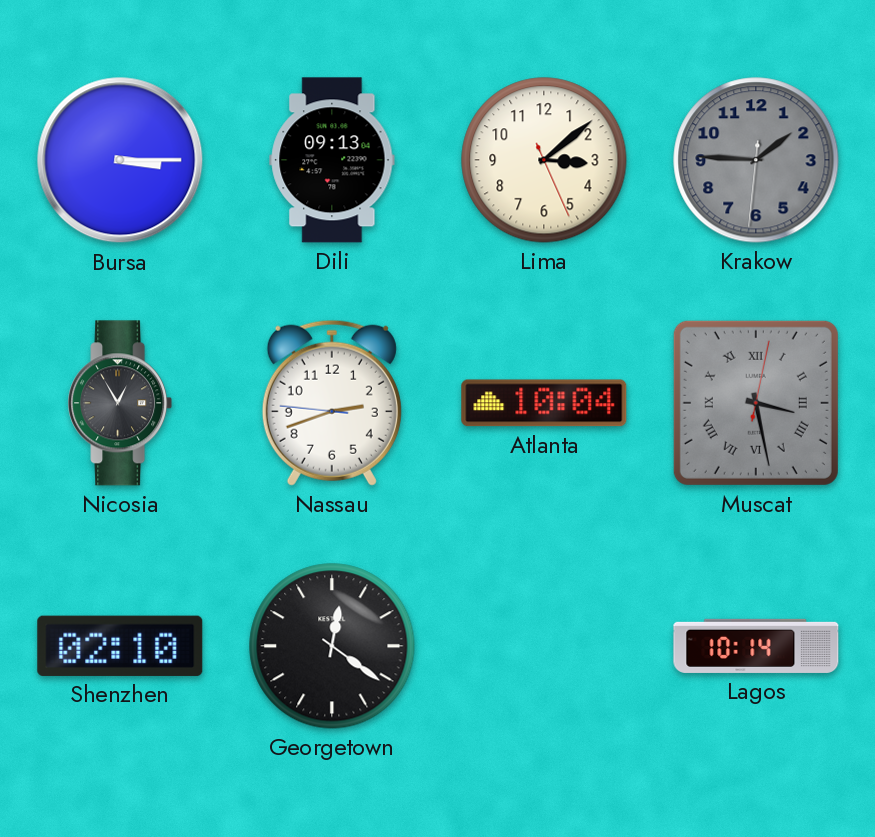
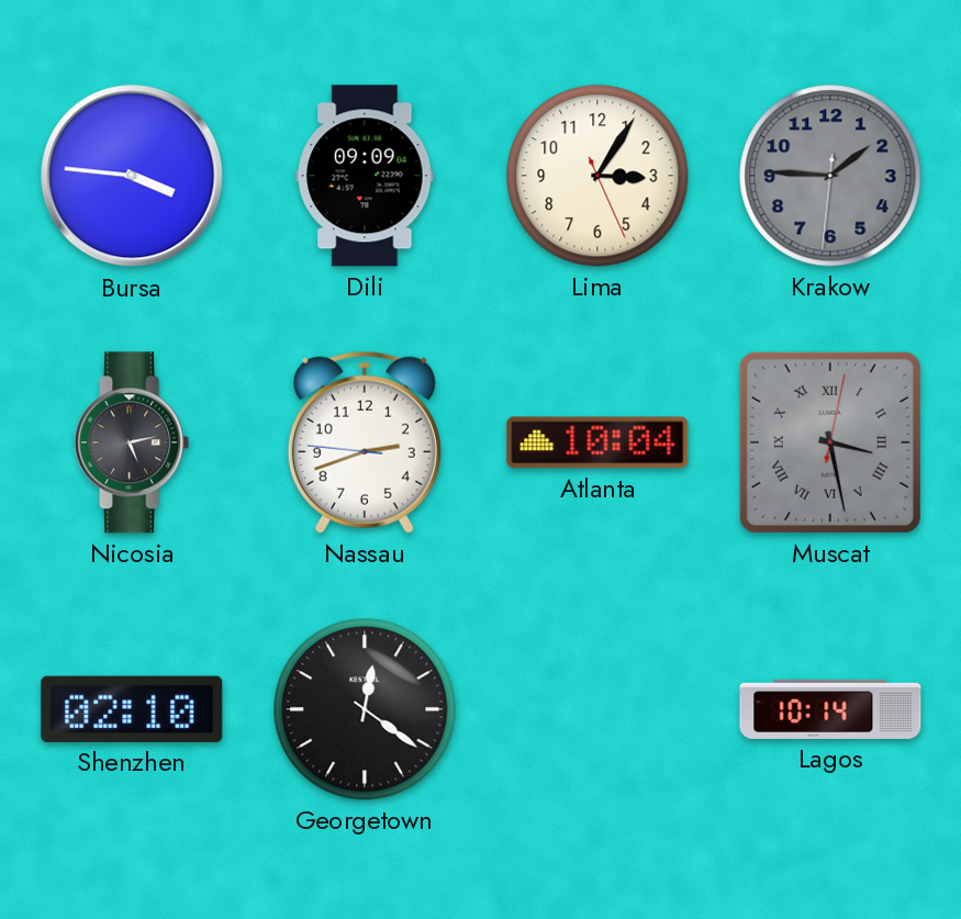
Bursa: 3:15 -> 3:46
Dili: 09:13 -> 09:09
Lima: 3:08 -> 3:05
Nicosia: 12:55 -> 5:13
